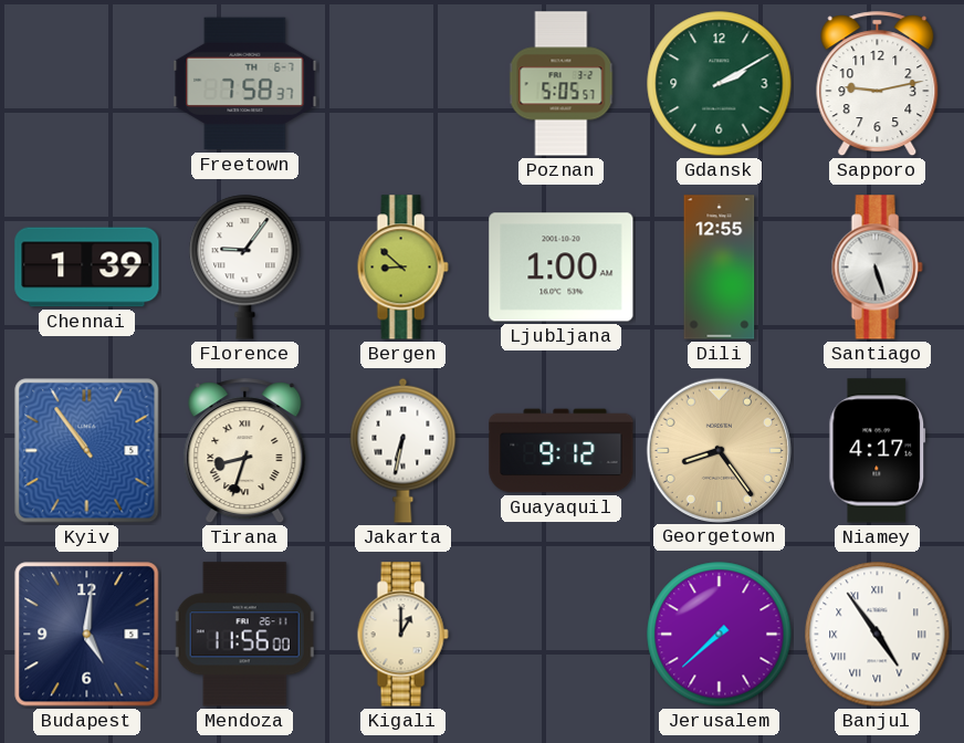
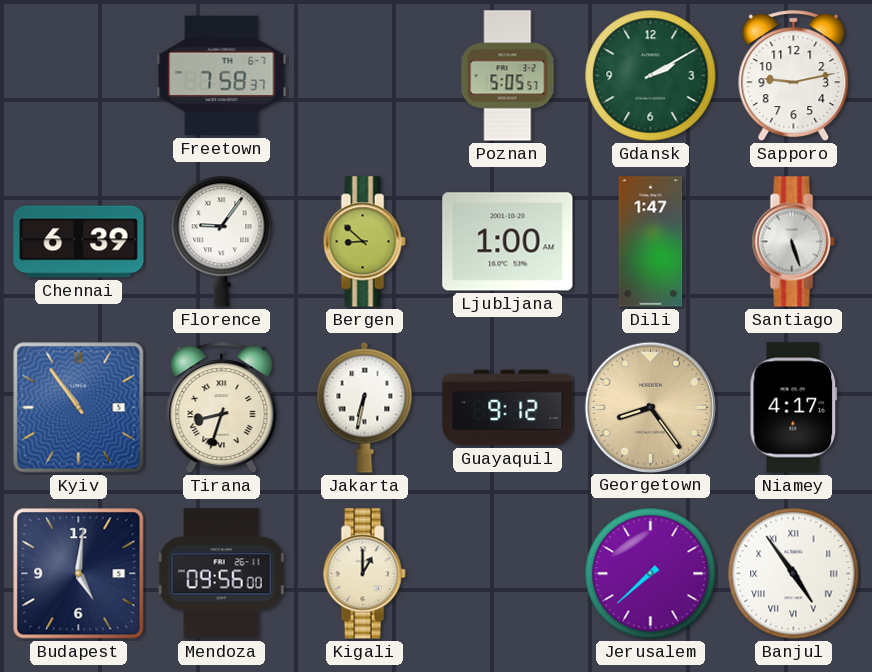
Chennai: 1:39 -> 6:39
Dili: 12:55 -> 1:47
Mendoza: 11:56 -> 09:56
